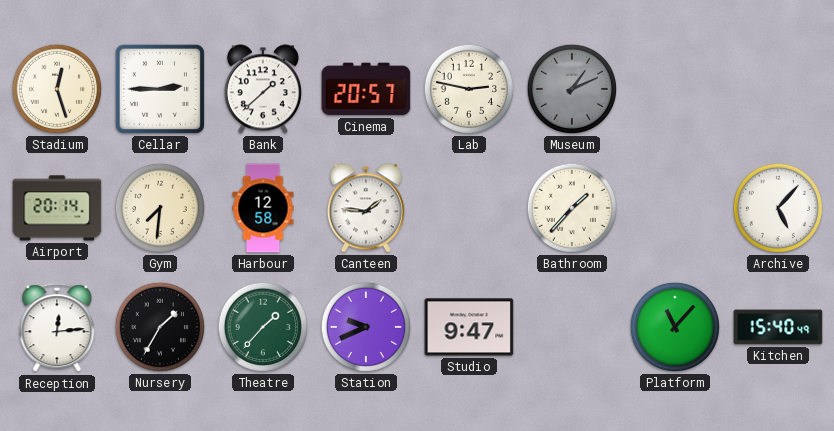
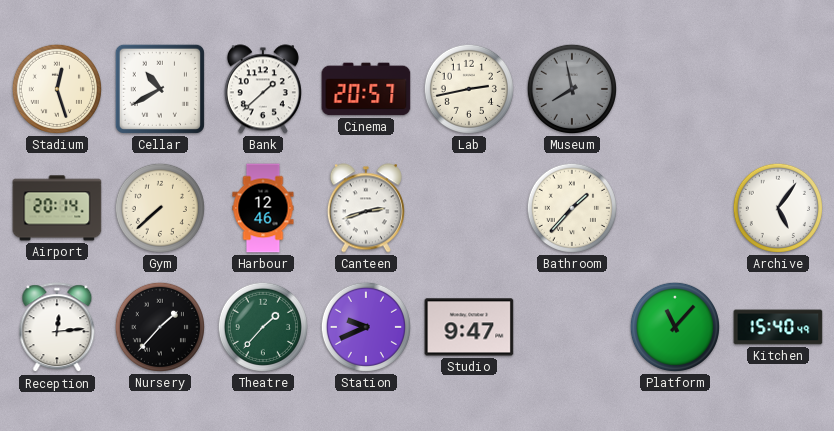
Cellar: 2:45 -> 10:40
Lab: 2:47 -> 2:43
Museum: 1:11 -> 7:58
Gym: 7:31 -> 7:38
Harbour: 12:58 -> 12:46
Canteen: 1:46 -> 2:42
Archive: 5:07 -> 5:06
Nursery: 1:35 -> 1:37
